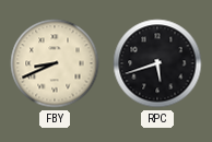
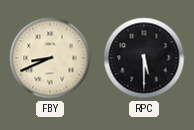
RPC: 5:42 -> 5:30
